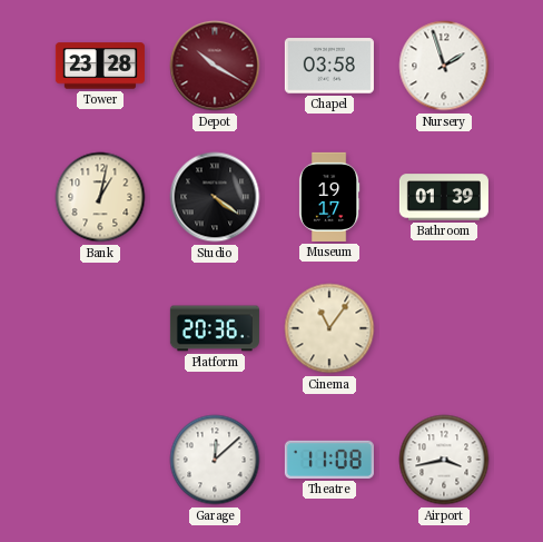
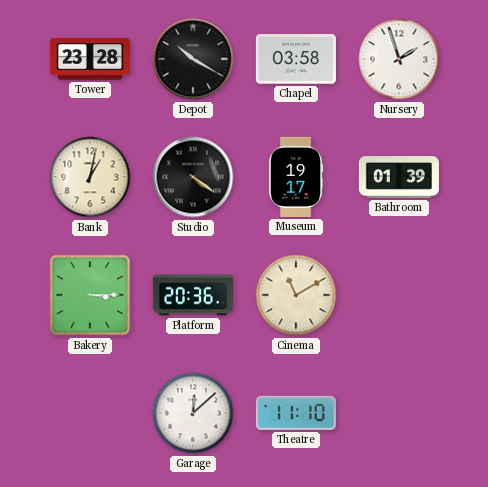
Depot dial: burgundy -> black
Bakery: none -> 3:15
Cinema: 11:06 -> 11:10
Theatre: 11:08 -> 11:10
Airport: 3:43 -> none
